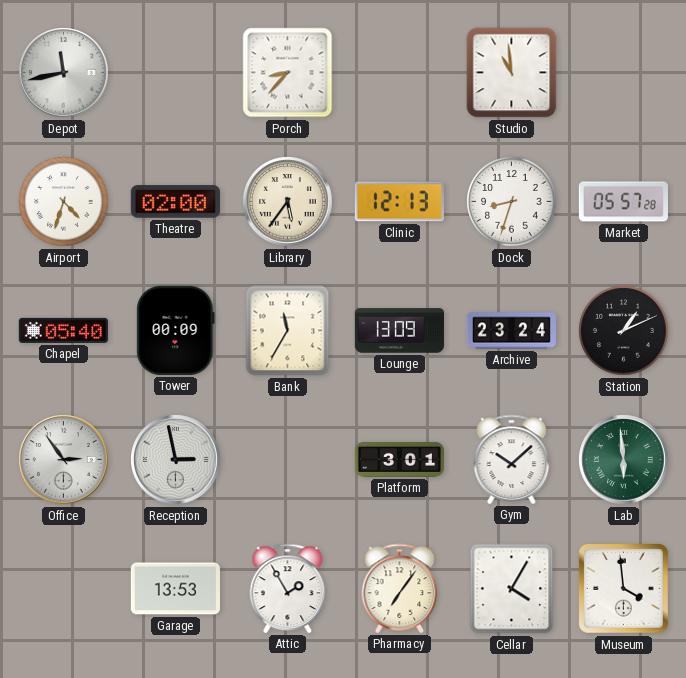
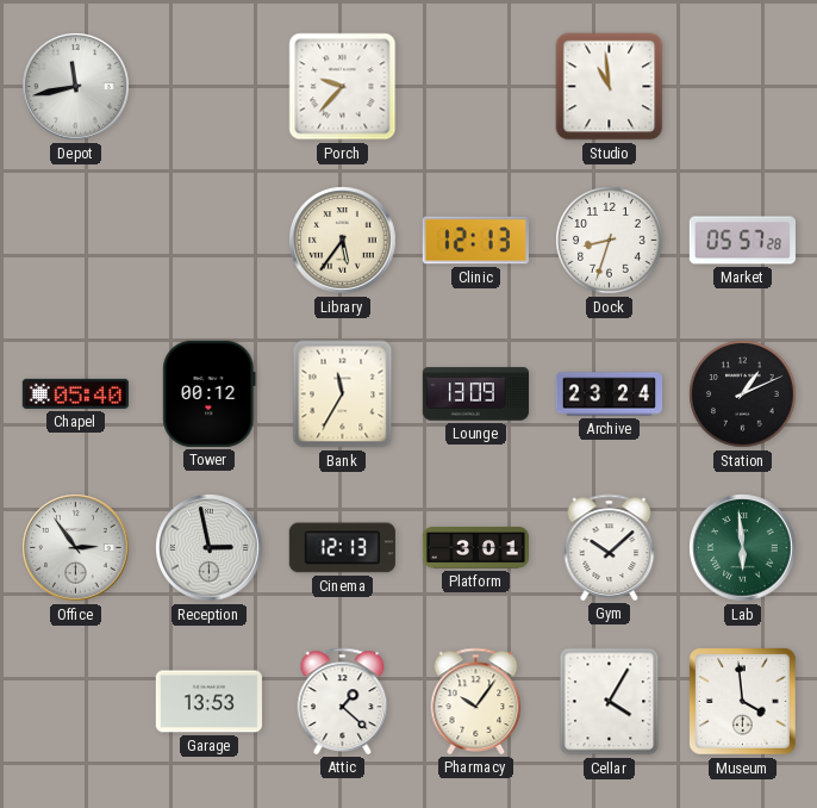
Porch: 8:37 -> 9:37
Airport: 4:33 -> none
Theatre: 02:00 -> none
Tower: 00:09 -> 00:12
Cinema: none -> 12:13
Attic: 1:55 -> 1:22
Pharmacy: 7:06 -> 10:06
